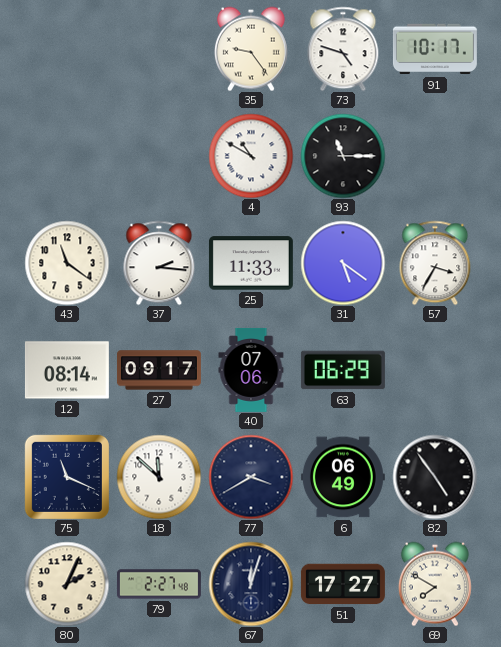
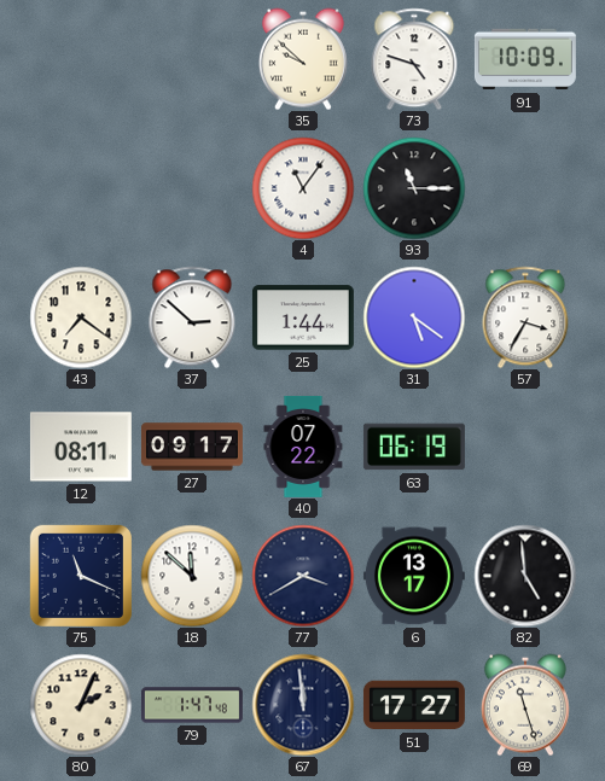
35: 9:24 -> 9:52
91: 10:17 -> 10:09
4: 10:50 -> 11:06
43: 11:21 -> 7:21
37: 2:16 -> 2:52
25: 11:33 -> 1:44
12: 08:14 -> 08:11
40: 07:06 -> 07:22
63: 06:29 -> 06:19
6: 06:49 -> 13:17
82: 4:54 -> 4:59
79: 2:27 -> 1:47
67: 12:03 -> 11:59
69: 7:50 -> 11:27
